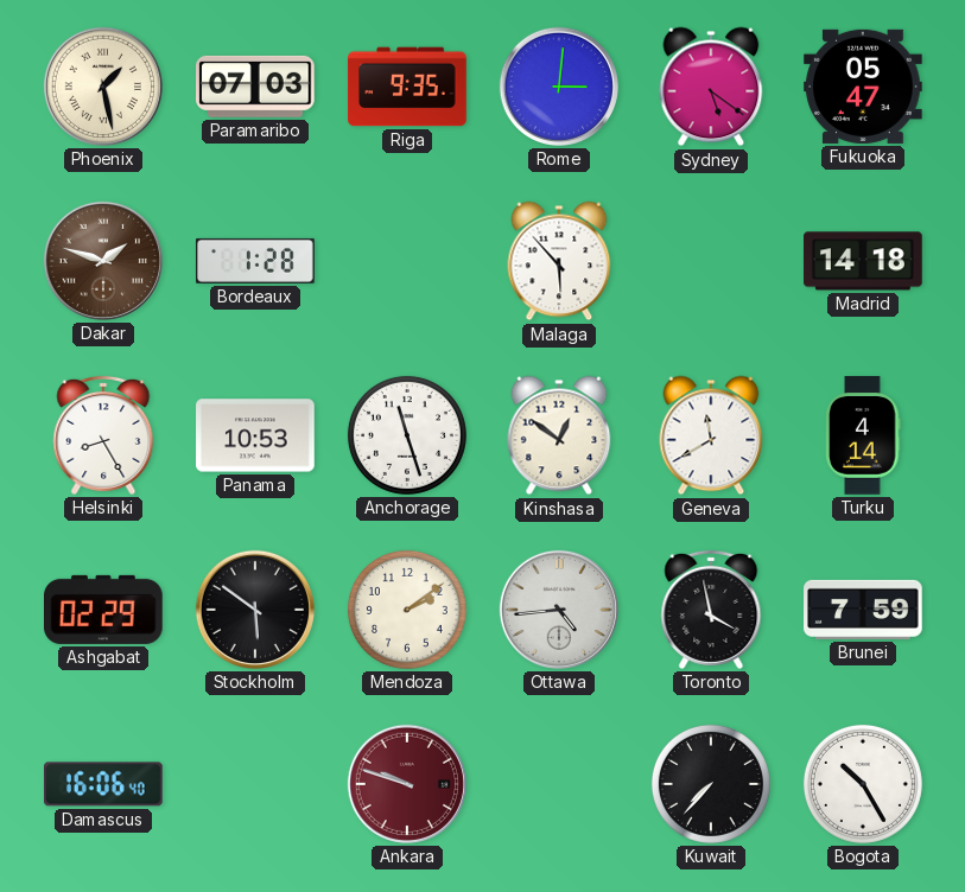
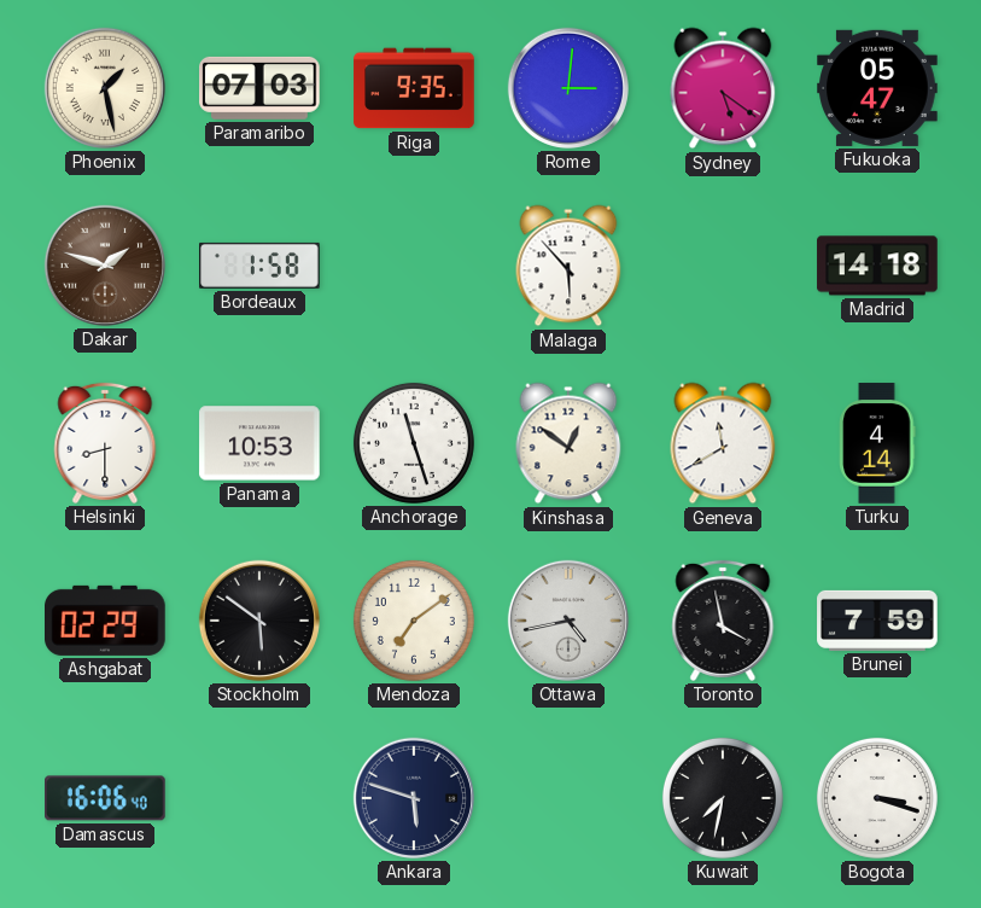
Bordeaux: 1:28 -> 1:58
Helsinki: 8:25 -> 8:30
Mendoza: 2:09 -> 7:09
Ottawa: 4:44 -> 4:43
Ankara: 9:48 -> 5:48
Ankara dial: burgundy -> navy
Kuwait: 7:37 -> 7:32
Bogota: 10:25 -> 3:18
